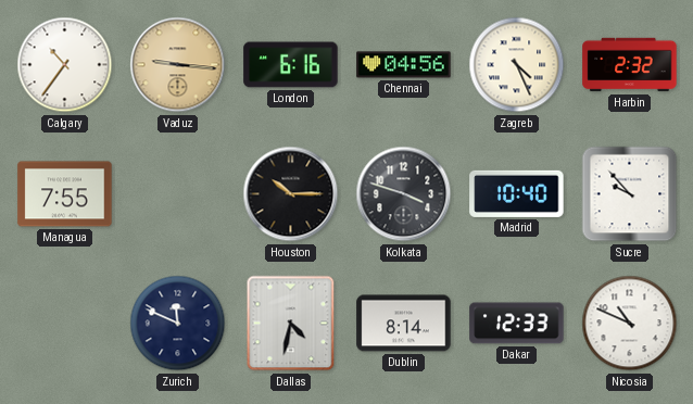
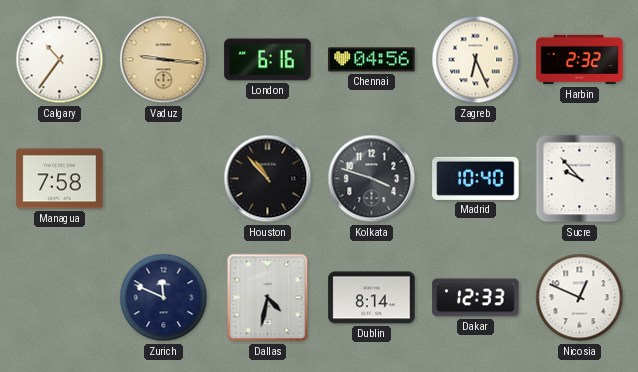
Zagreb: 4:26 -> 6:26
Managua: 7:55 -> 7:58
Houston: 10:15 -> 10:53
Nicosia: 10:49 -> 12:49
